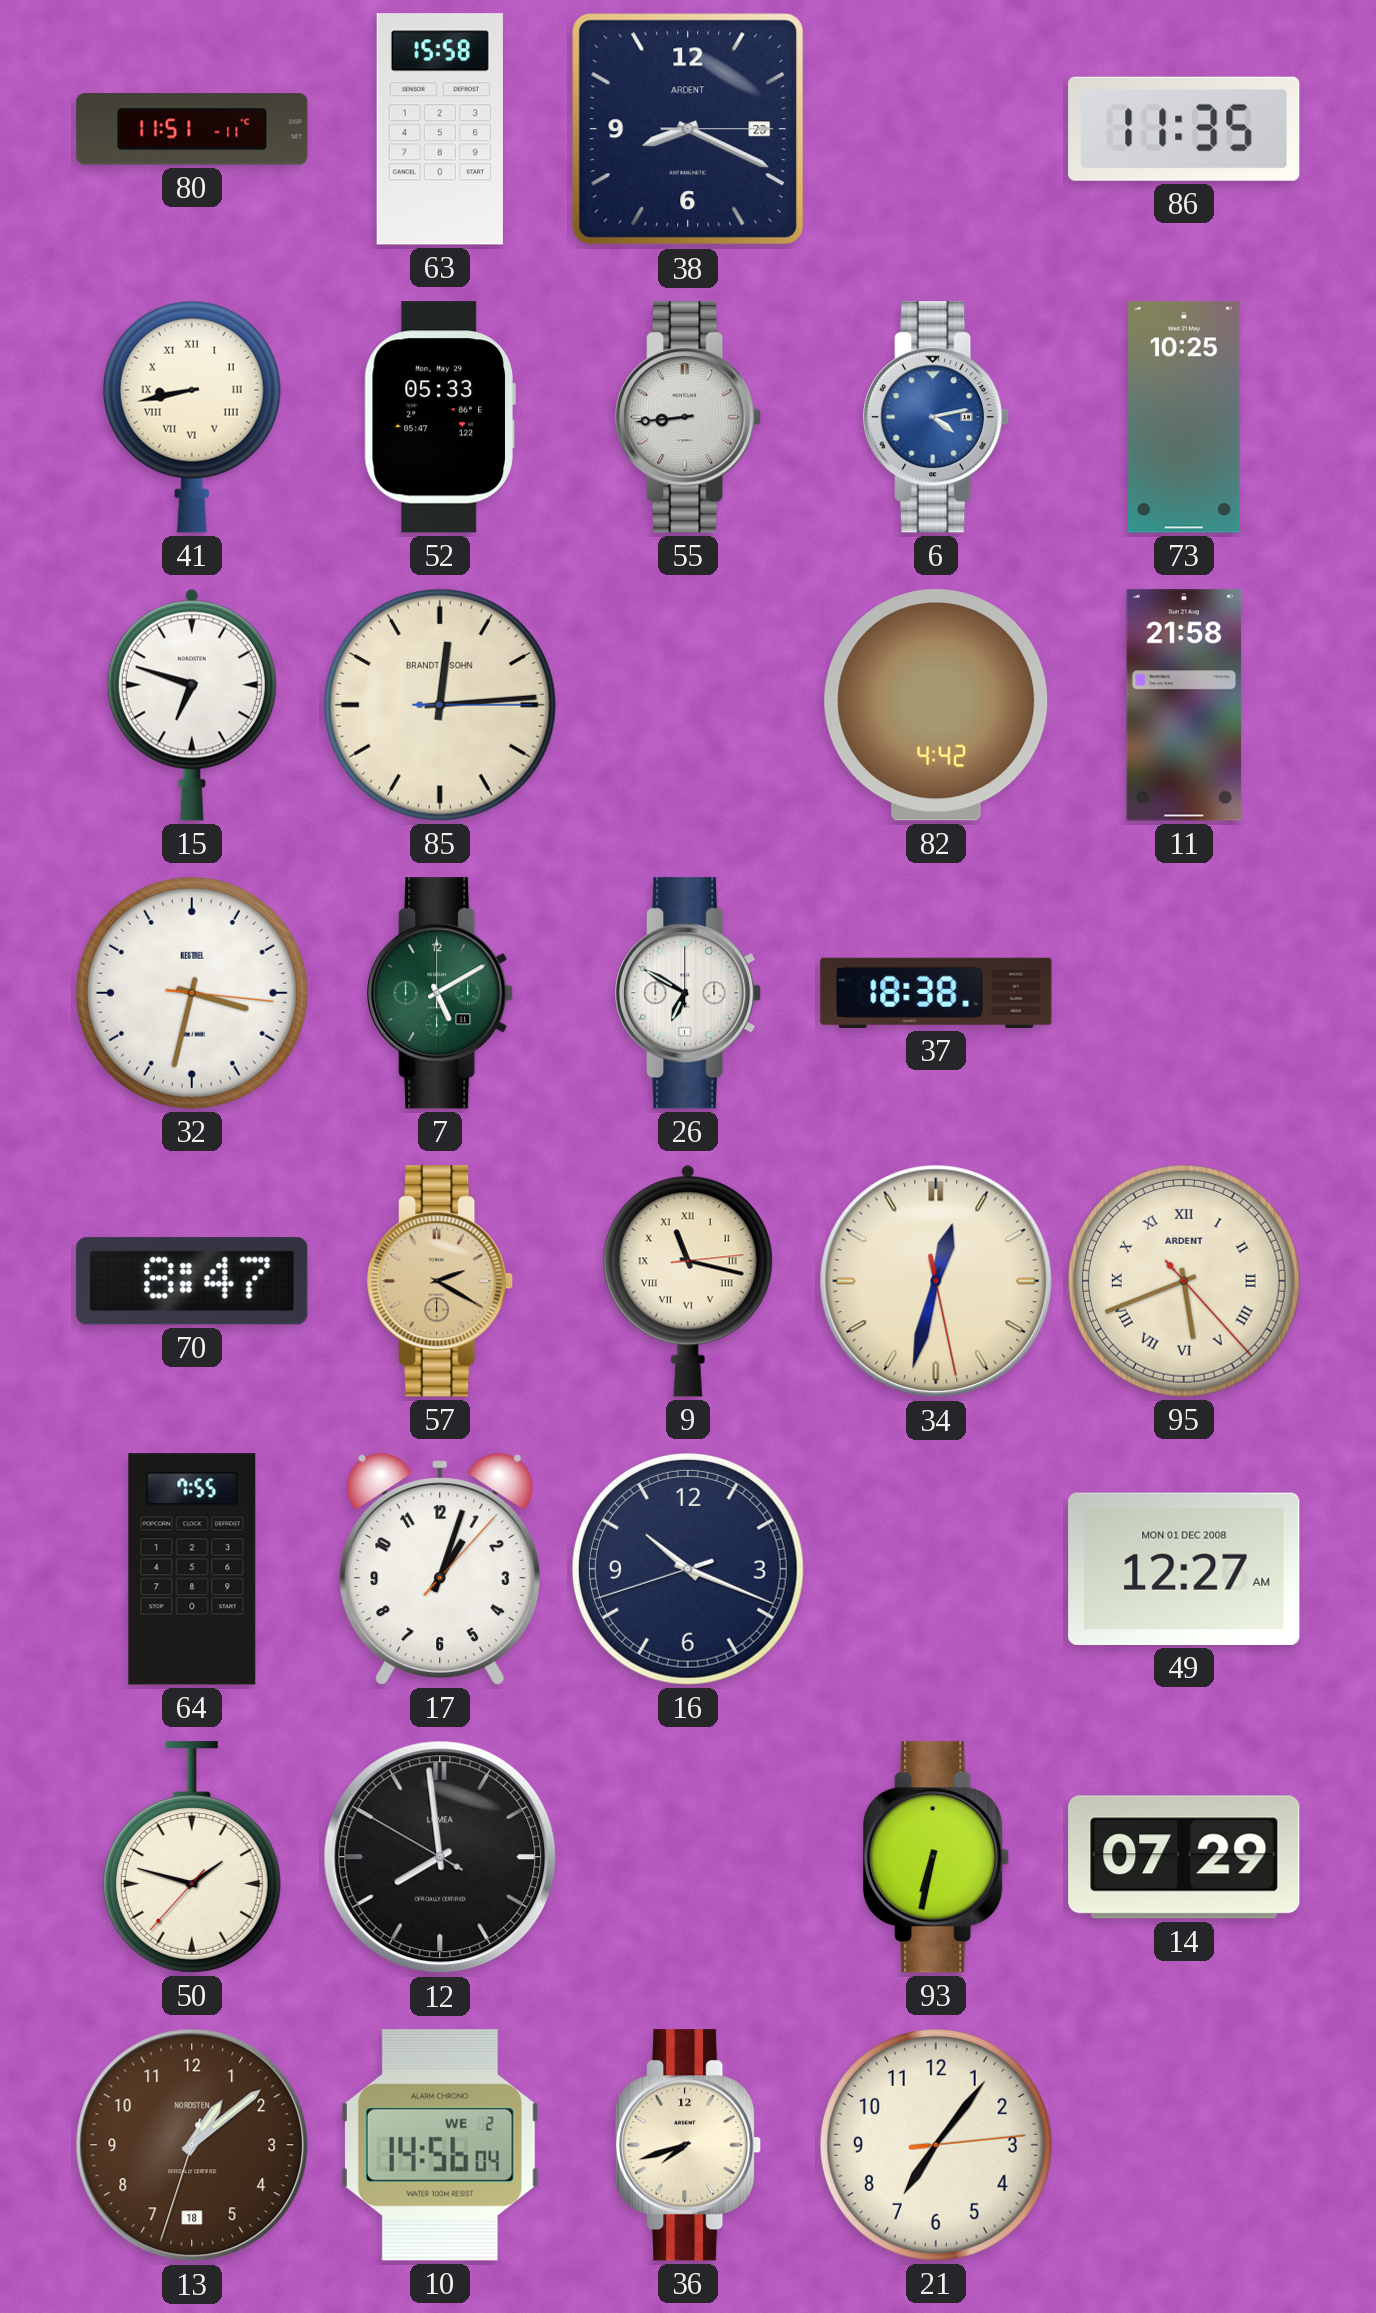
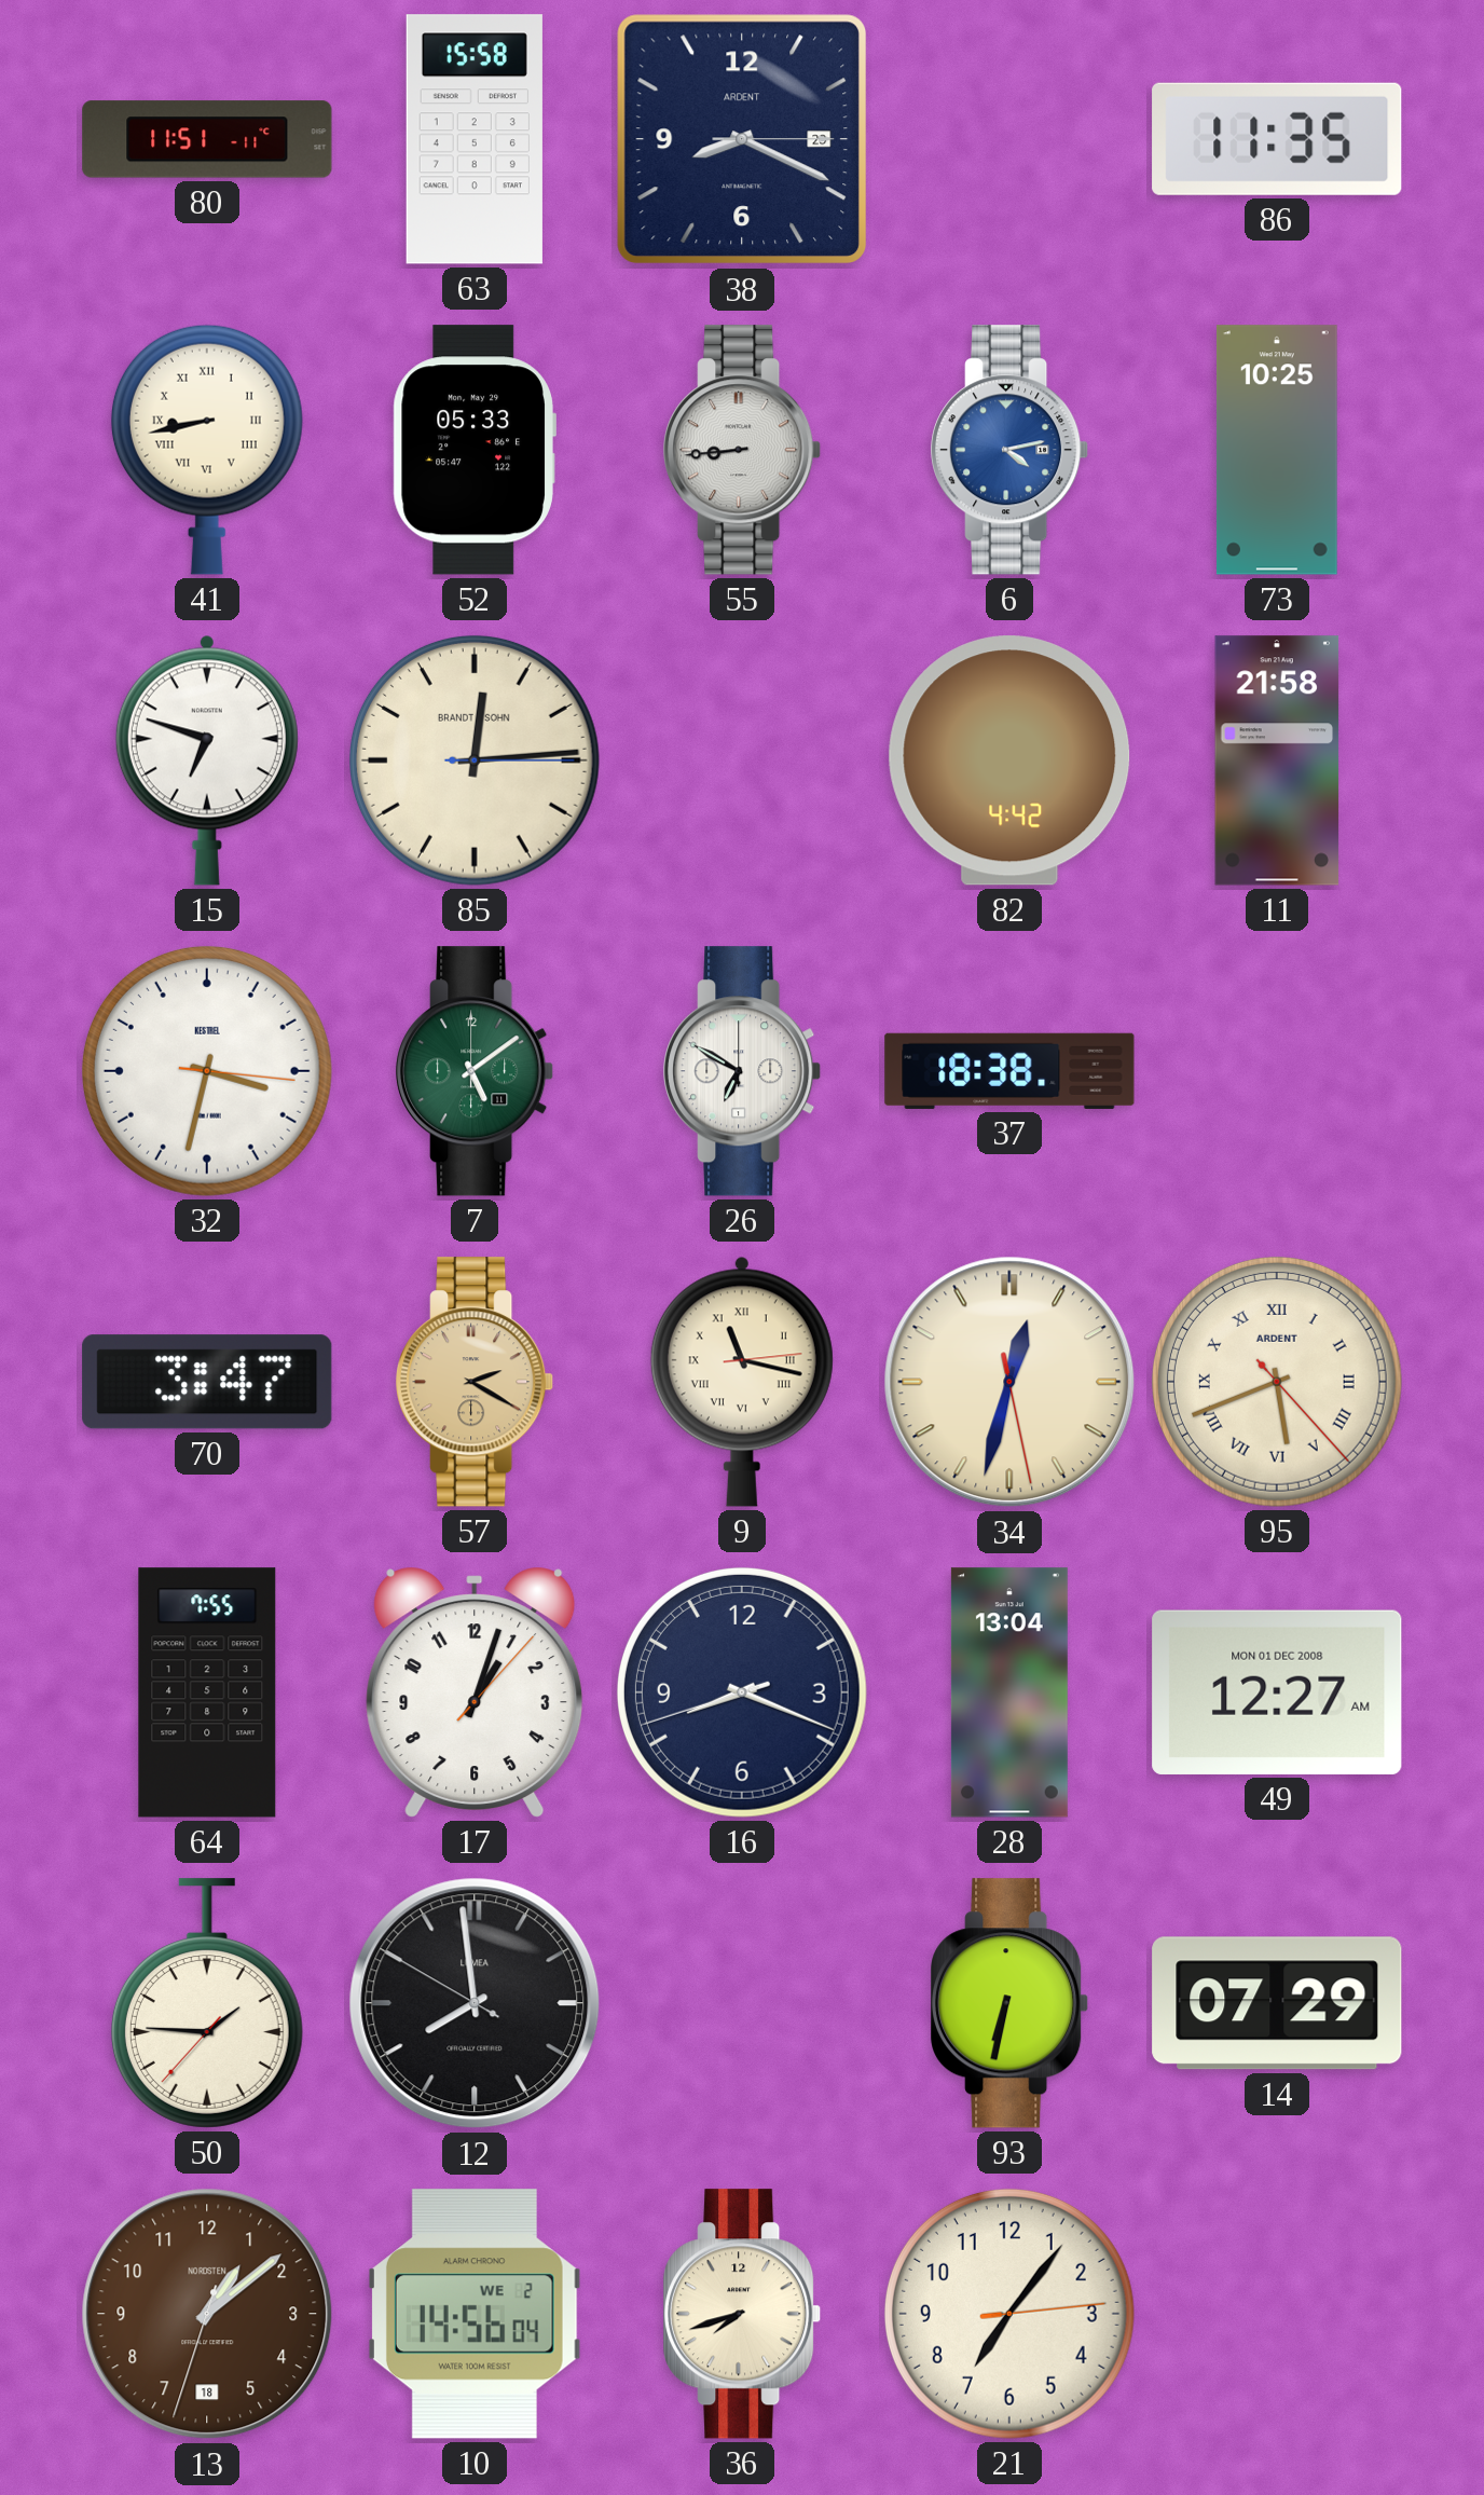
7: 5:10 -> 5:09
70: 8:47 -> 3:47
16: 10:18 -> 8:18
28: none -> 13:04
50: 1:47 -> 1:45
